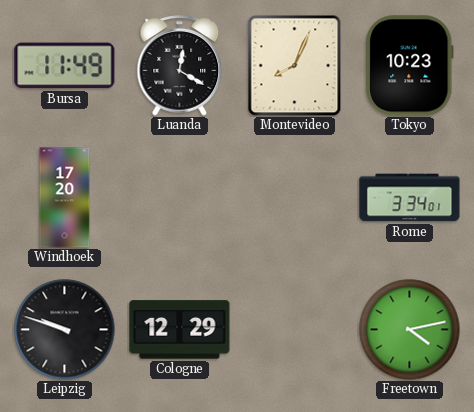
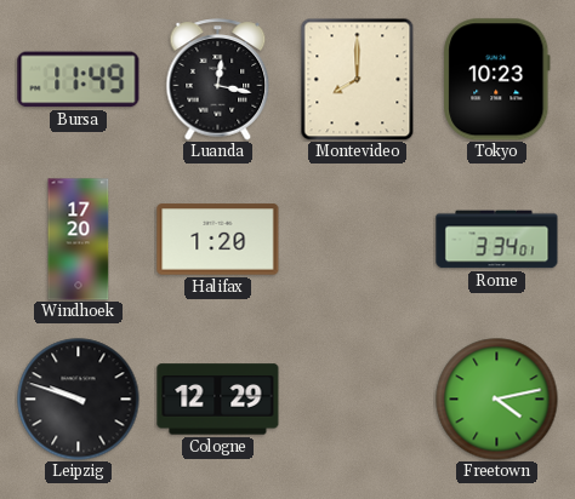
Luanda: 12:20 -> 12:17
Montevideo: 8:04 -> 8:00
Halifax: none -> 1:20
